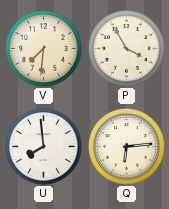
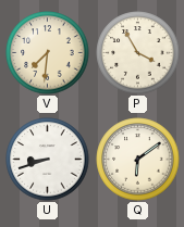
U: 7:59 -> 8:42
Q: 6:14 -> 6:09
